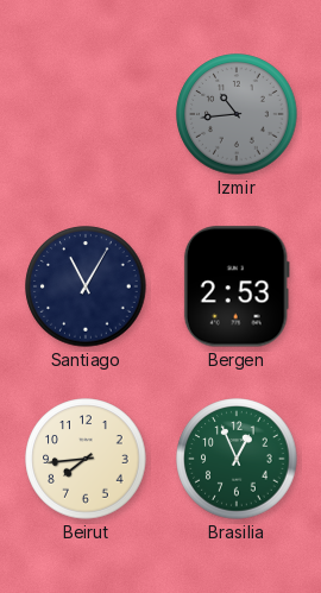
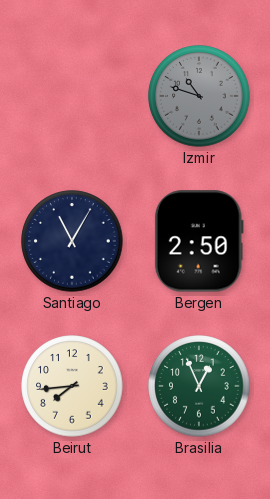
Izmir: 10:44 -> 10:48
Bergen: 2:53 -> 2:50
